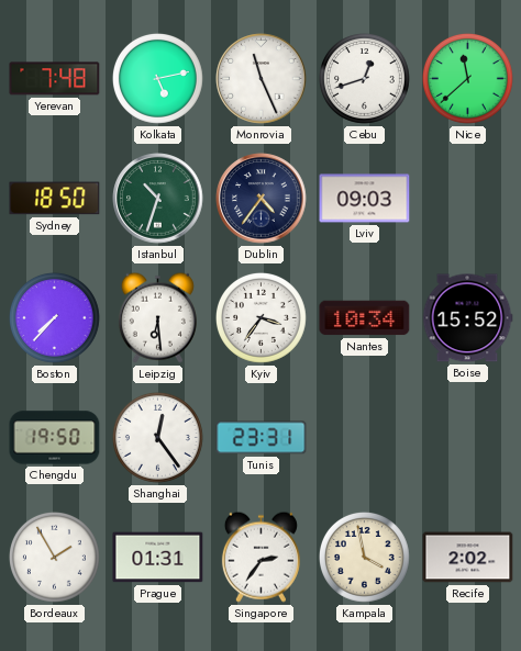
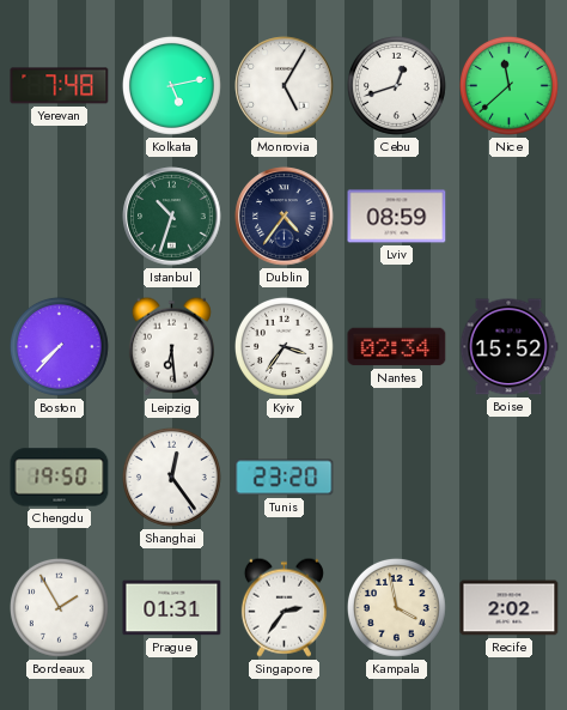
Monrovia: 11:26 -> 5:05
Sydney: 18:50 -> none
Lviv: 09:03 -> 08:59
Nantes: 10:34 -> 02:34
Tunis: 23:31 -> 23:20
